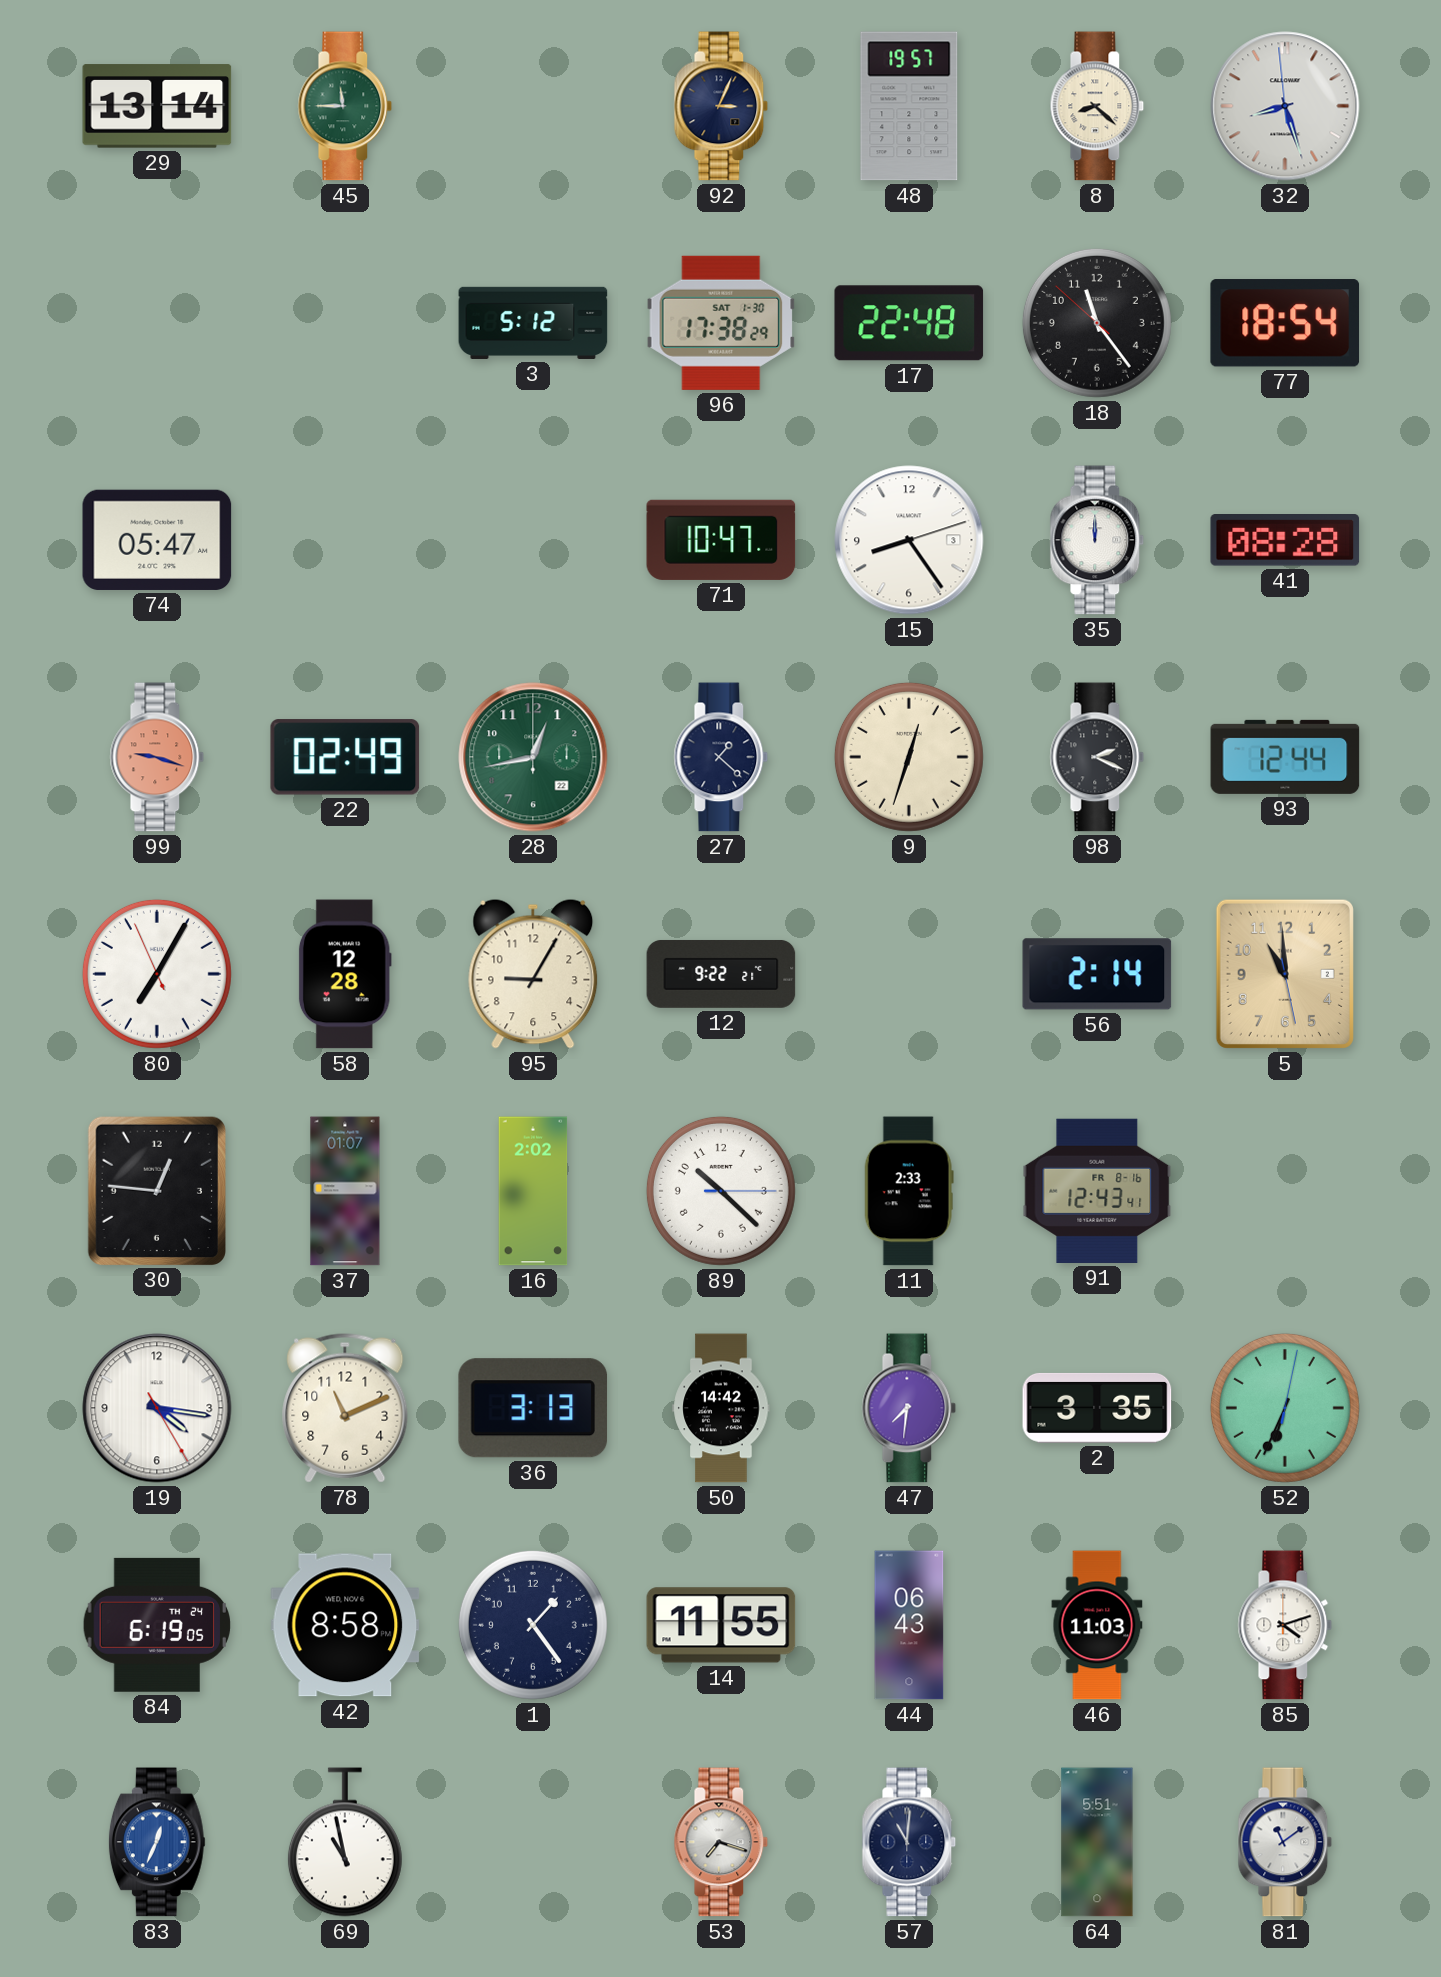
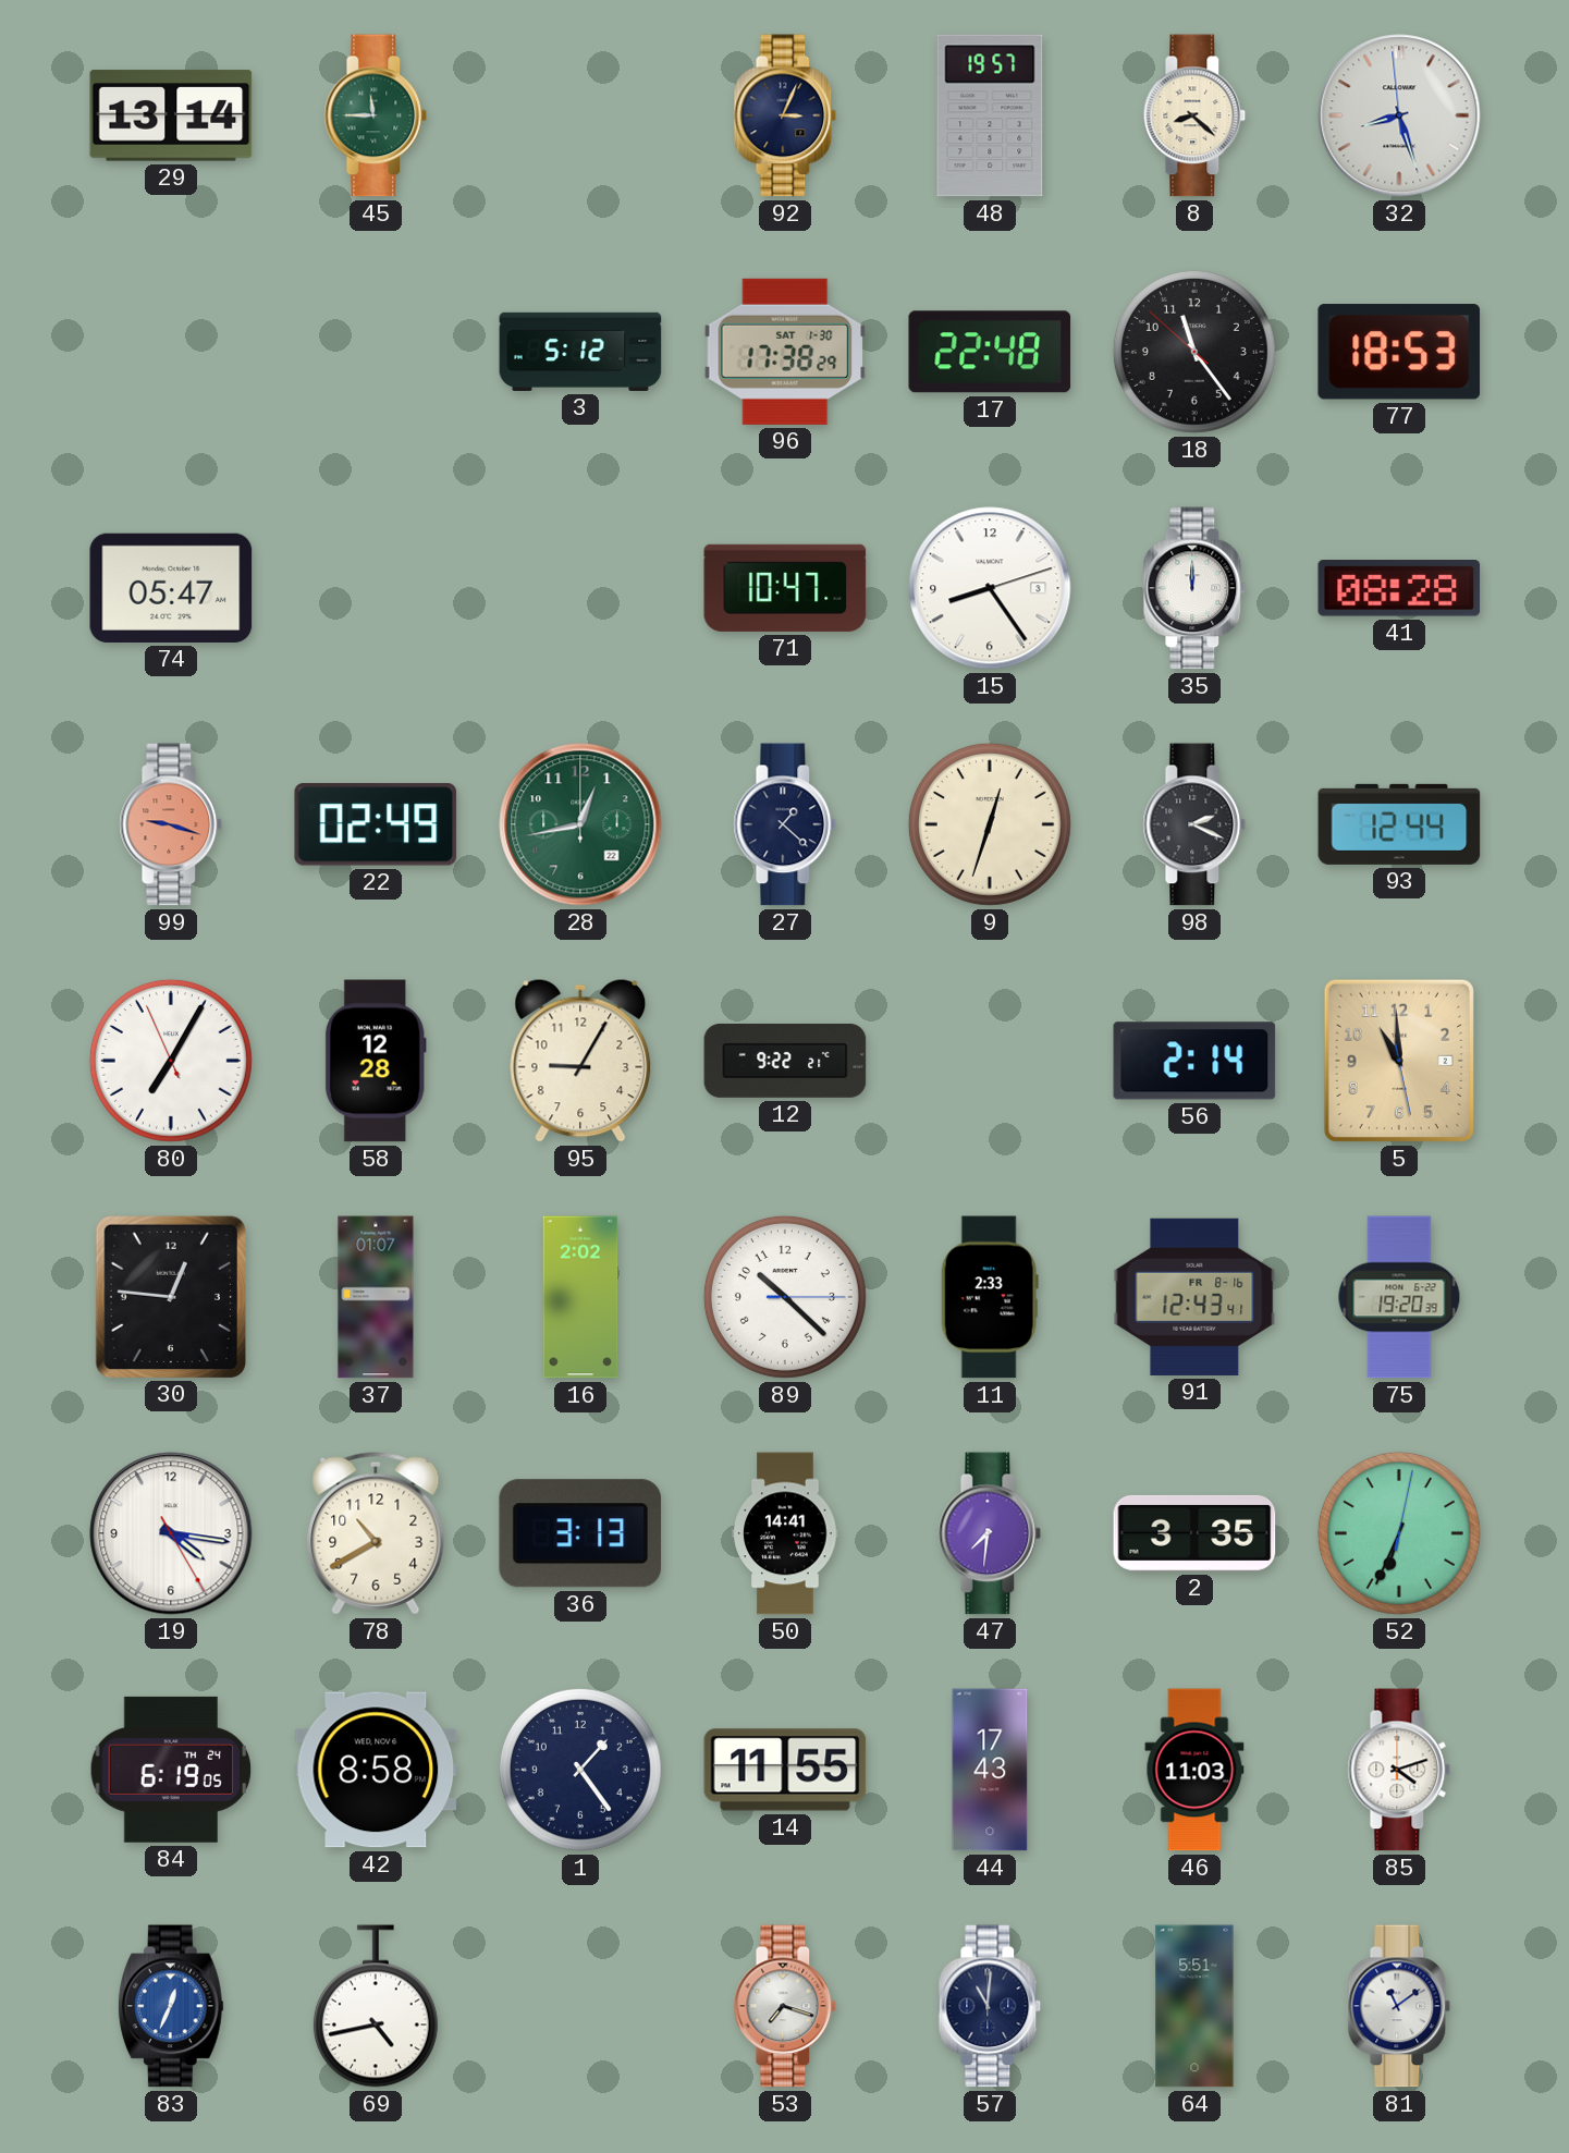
77: 18:54 -> 18:53
75: none -> 19:20
78: 11:11 -> 10:40
50: 14:42 -> 14:41
44: 06:43 -> 17:43
69: 10:58 -> 4:43
